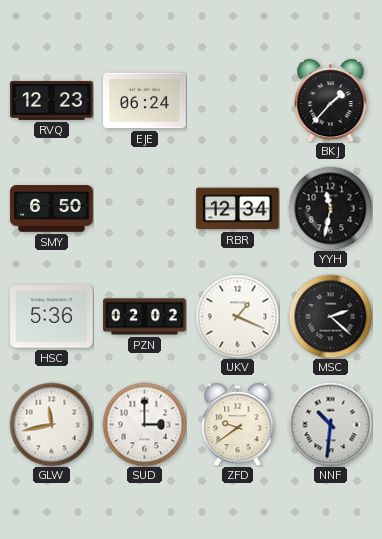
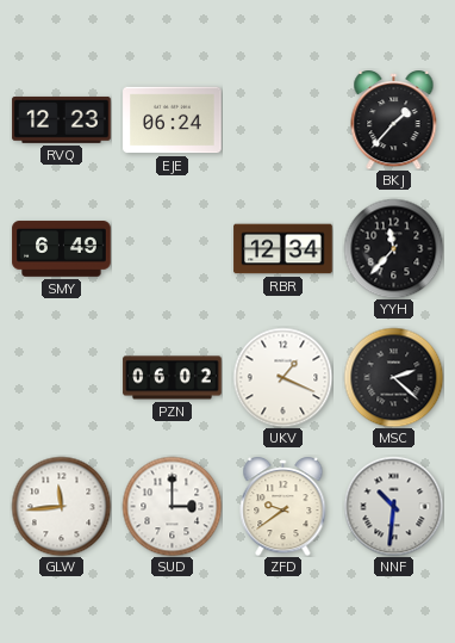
SMY: 6:50 -> 6:49
YYH: 11:32 -> 11:37
HSC: 5:36 -> none
PZN: 02:02 -> 06:02
GLW: 11:43 -> 11:44
